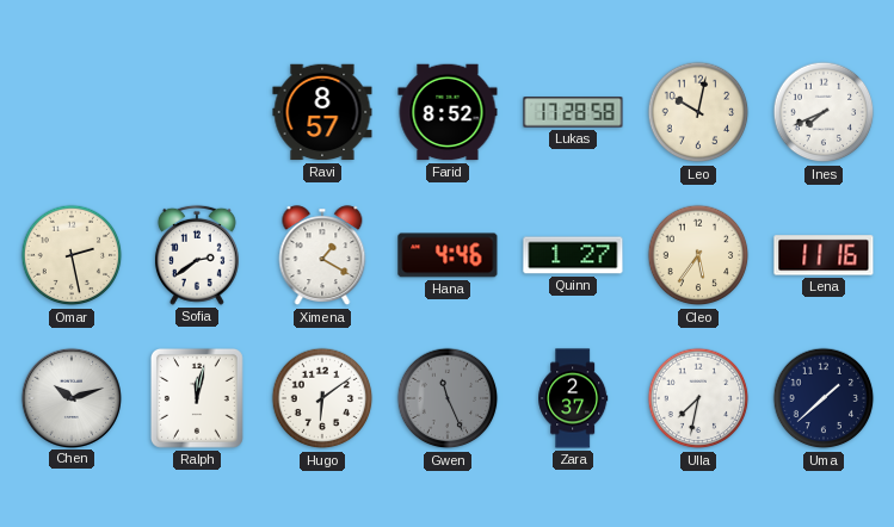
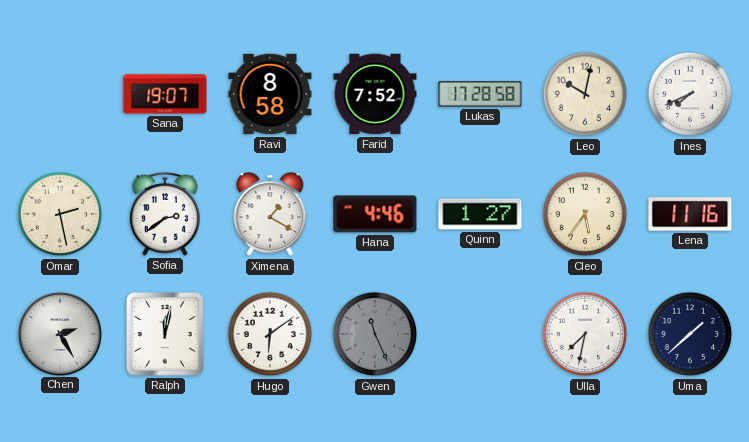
Sana: none -> 19:07
Ravi: 8:57 -> 8:58
Farid: 8:52 -> 7:52
Chen: 10:12 -> 2:25
Zara: 2:37 -> none
